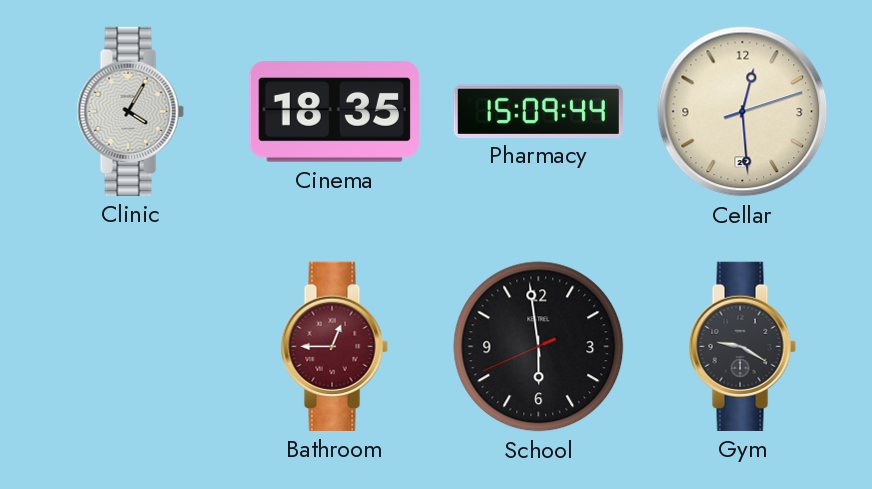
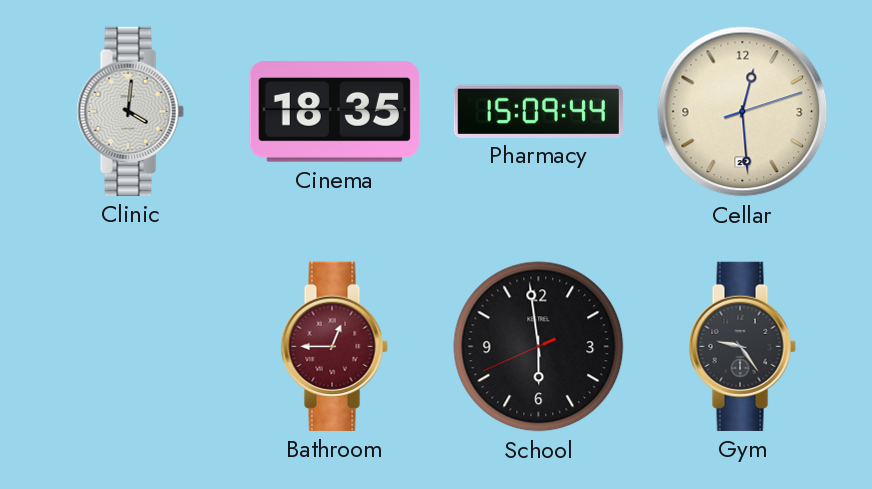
Clinic: 4:05 -> 4:01
Gym: 9:20 -> 9:24
